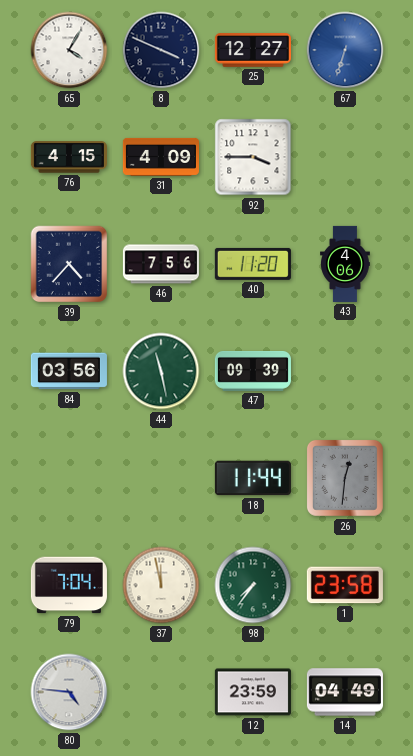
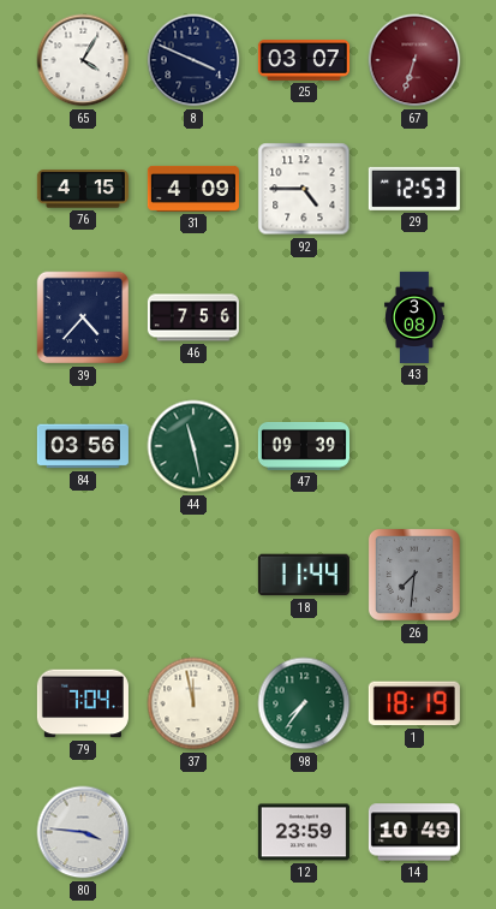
25: 12:27 -> 03:07
67 dial: blue -> burgundy
92: 3:45 -> 4:45
29: none -> 12:53
40: 11:20 -> none
43: 4:06 -> 3:08
26: 12:31 -> 7:31
1: 23:58 -> 18:19
80: 4:46 -> 3:46
14: 04:49 -> 10:49
